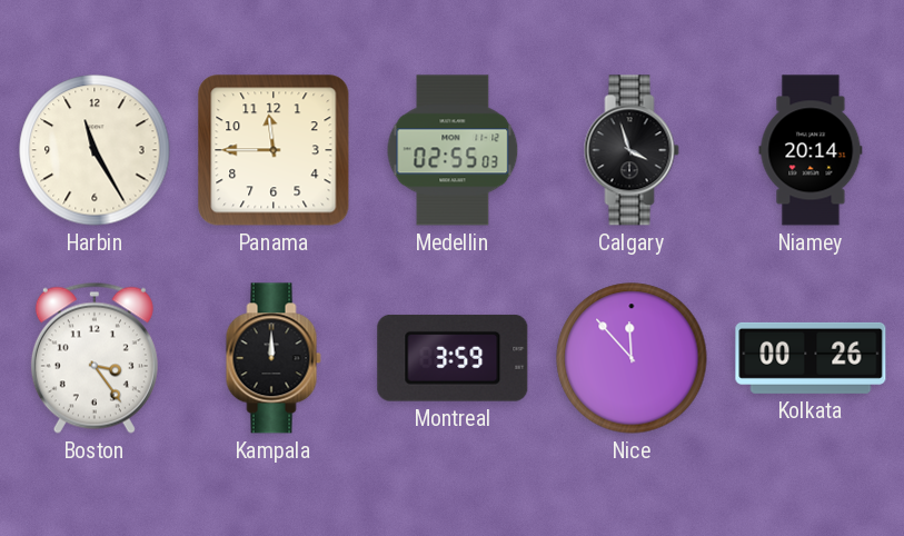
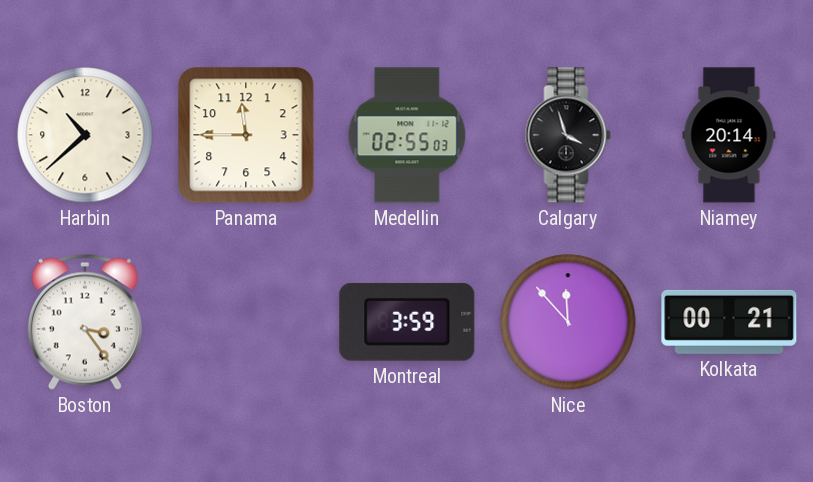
Harbin: 11:25 -> 10:38
Kampala: 12:00 -> none
Kolkata: 00:26 -> 00:21
